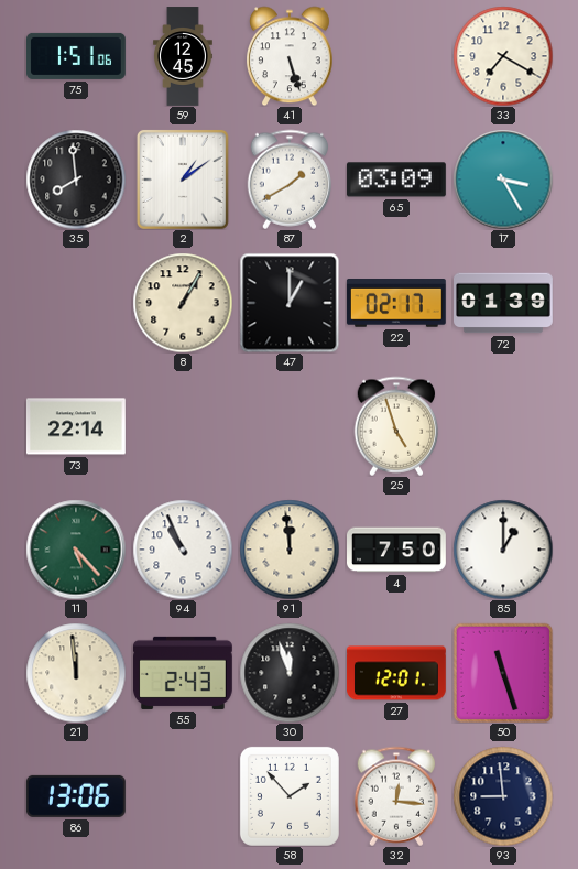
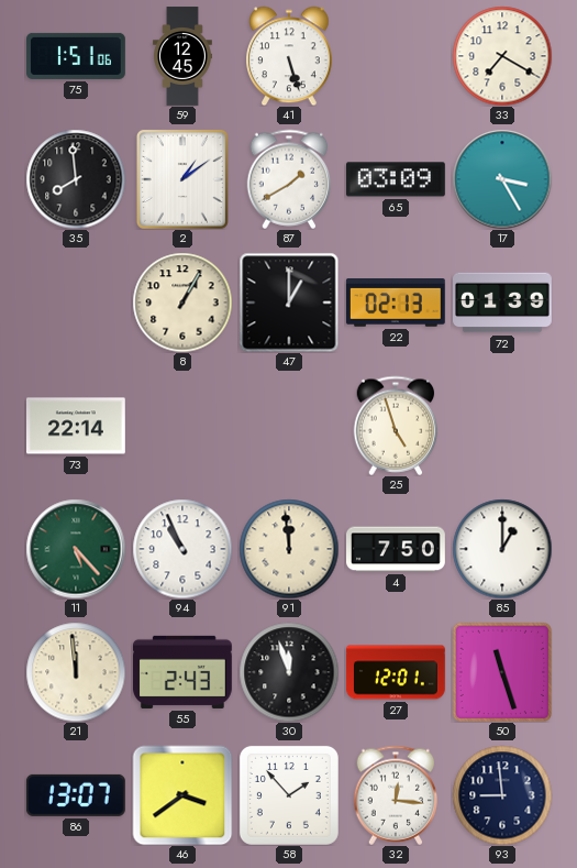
22: 02:17 -> 02:13
86: 13:06 -> 13:07
46: none -> 3:39
